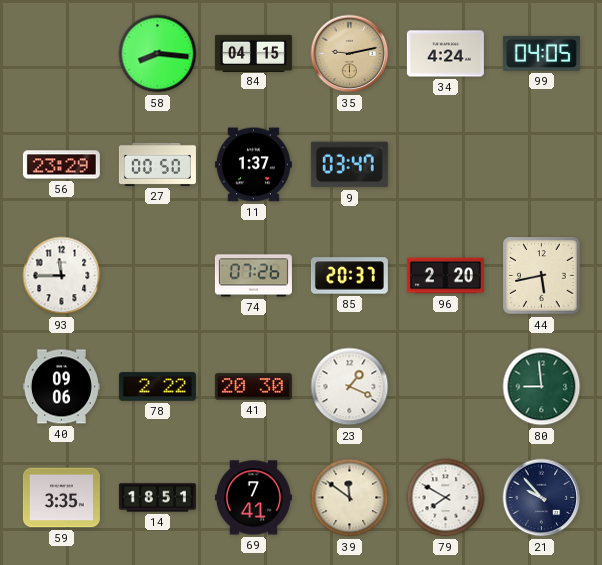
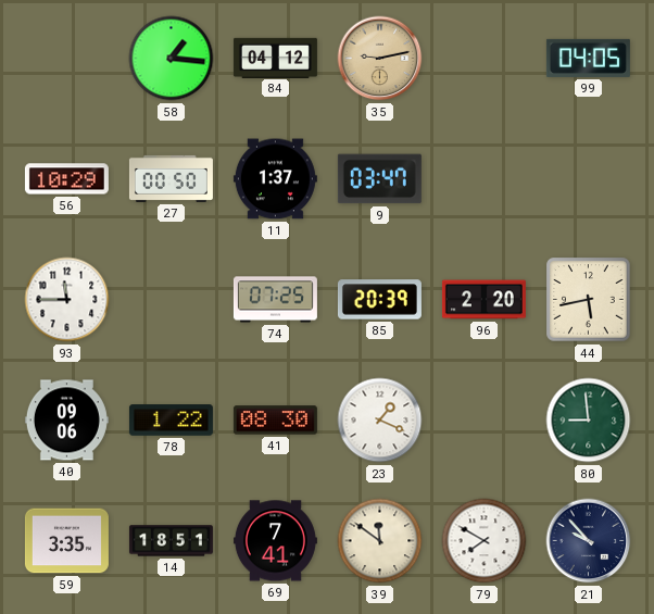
58: 8:16 -> 1:16
84: 04:15 -> 04:12
34: 4:24 -> none
56: 23:29 -> 10:29
74: 07:26 -> 07:25
85: 20:37 -> 20:39
78: 2:22 -> 1:22
41: 20:30 -> 08:30
